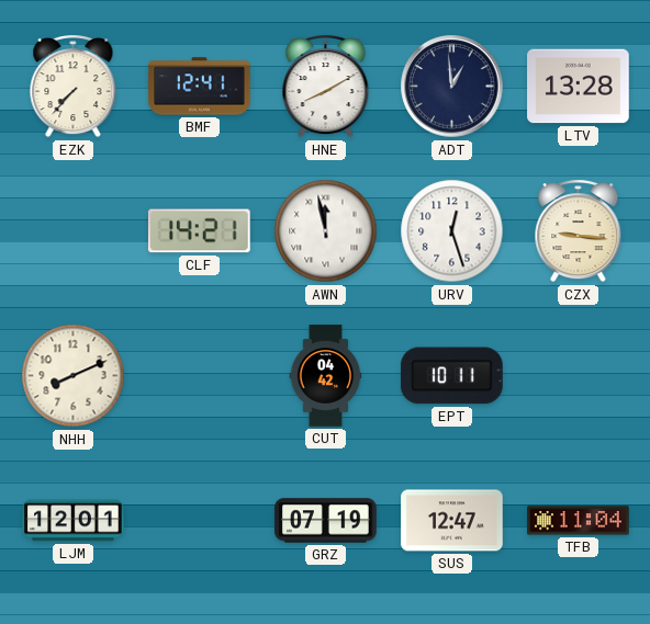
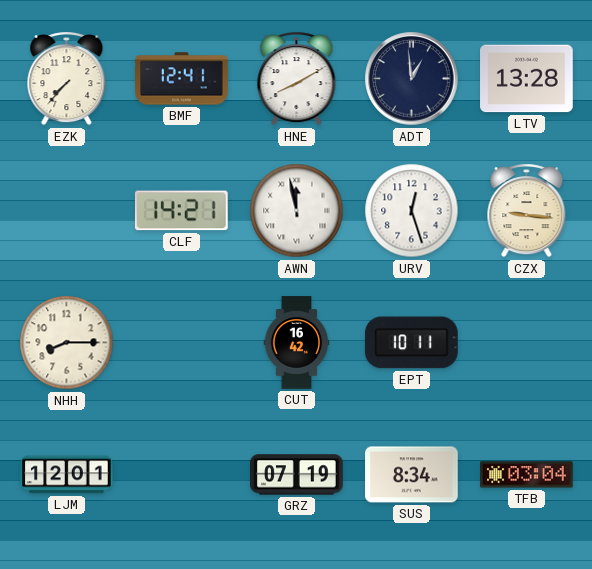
NHH: 8:11 -> 8:15
CUT: 04:42 -> 16:42
SUS: 12:47 -> 8:34
TFB: 11:04 -> 03:04
